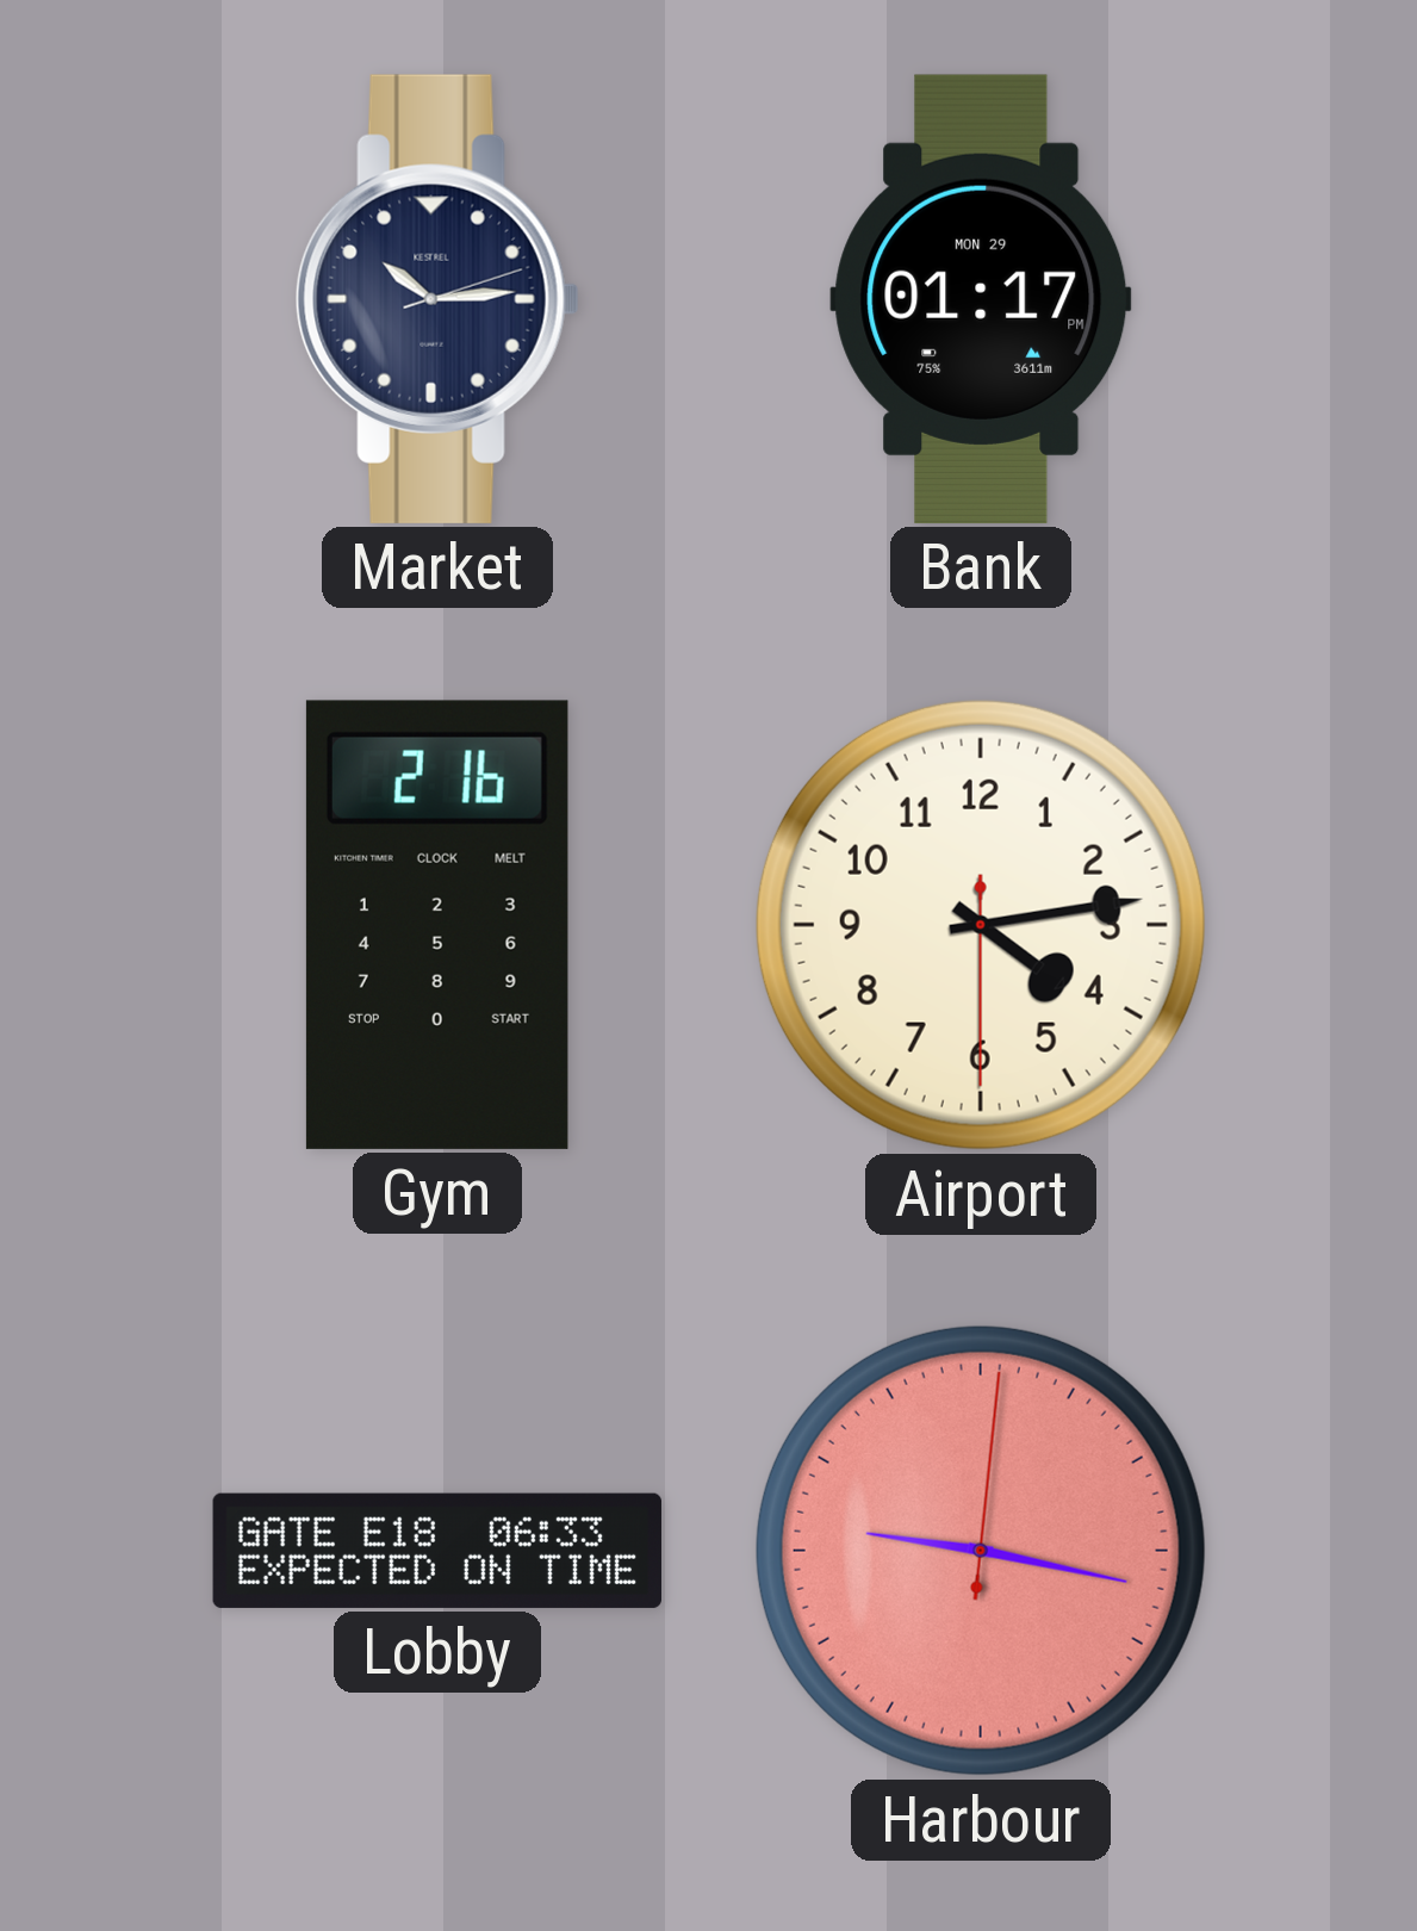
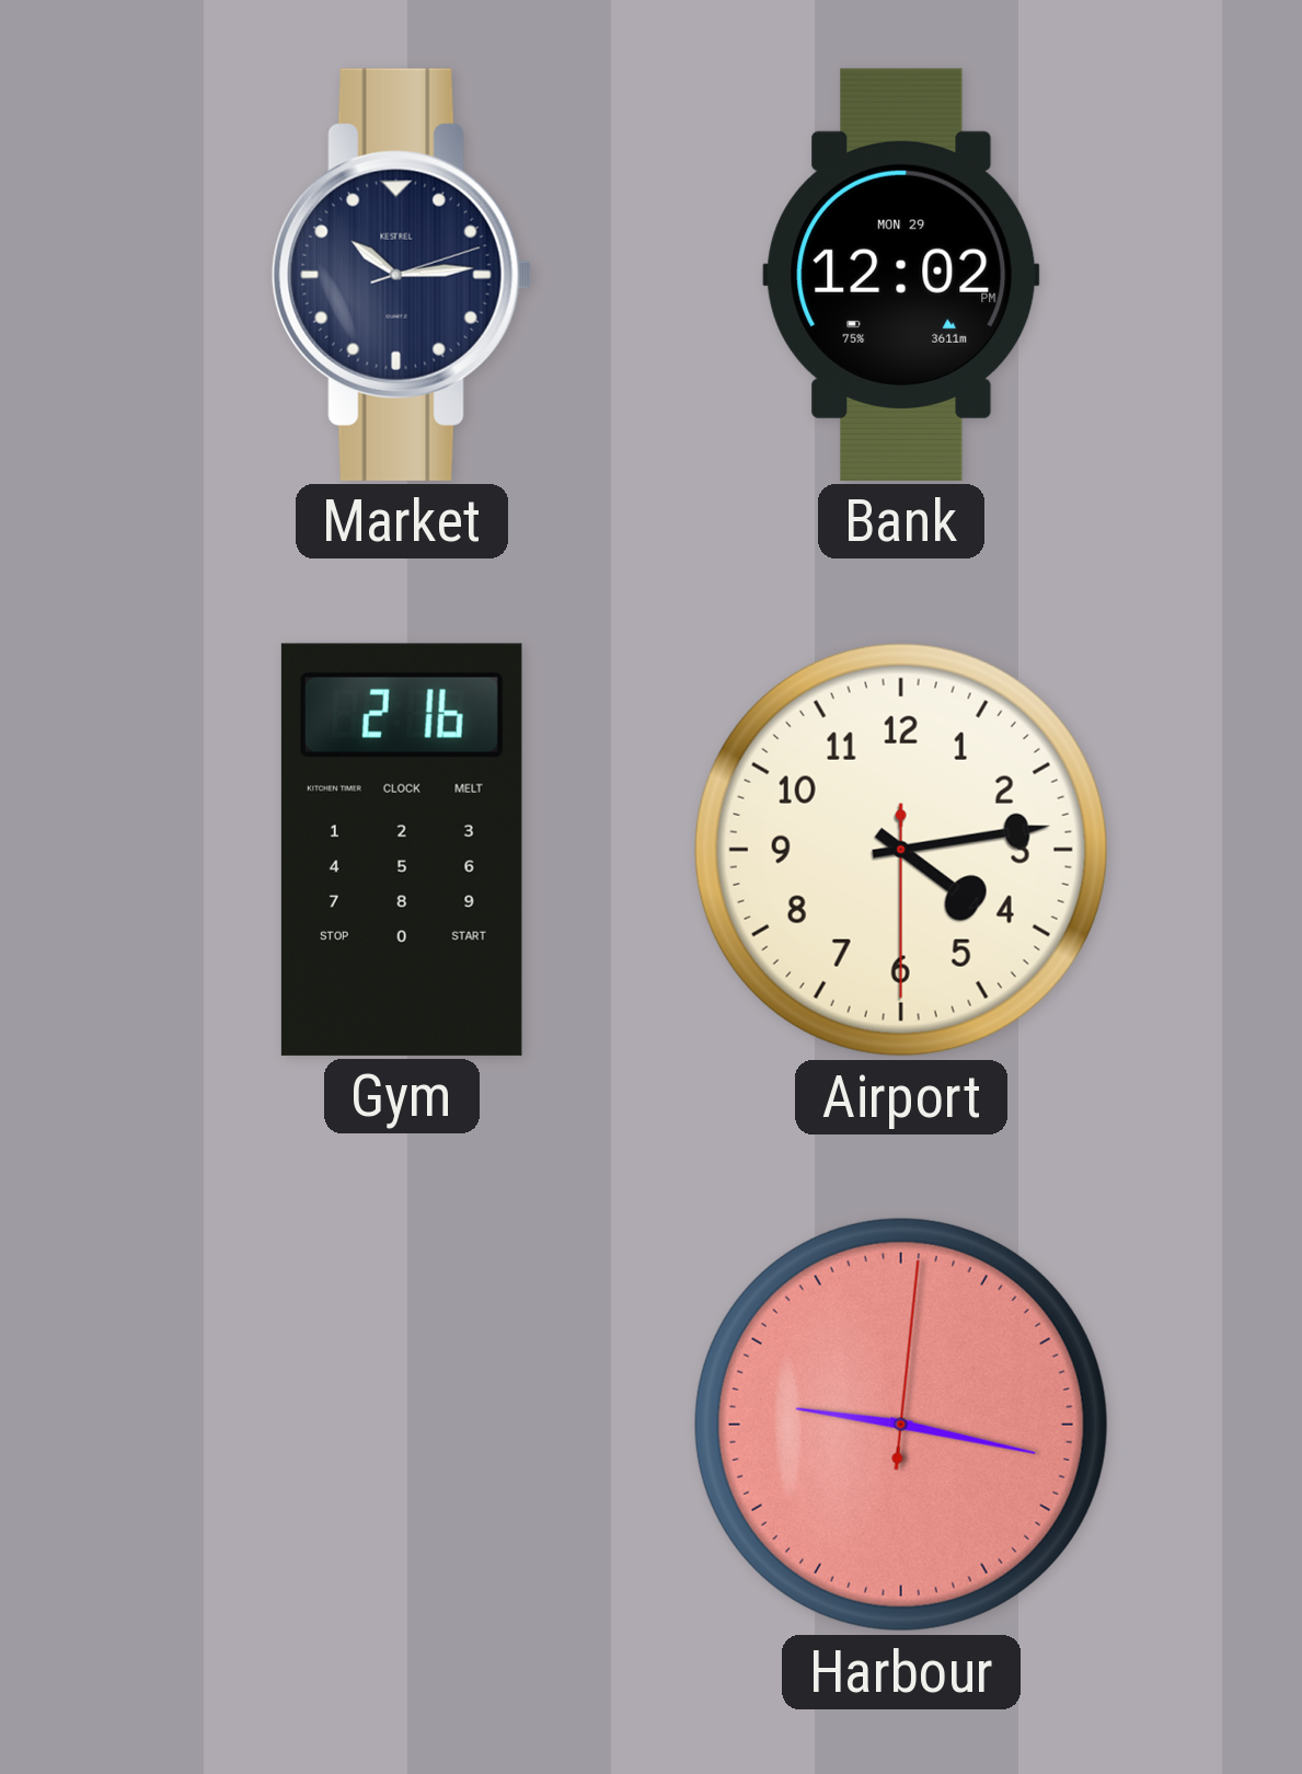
Bank: 01:17 -> 12:02
Lobby: 06:33 -> none
